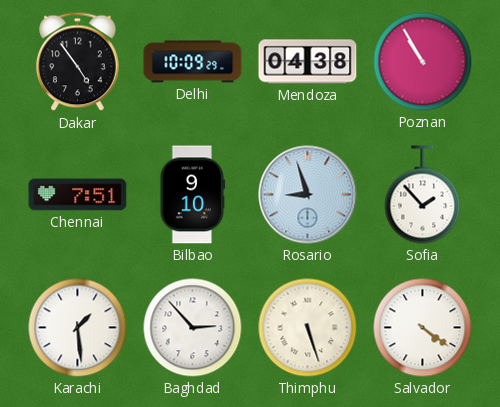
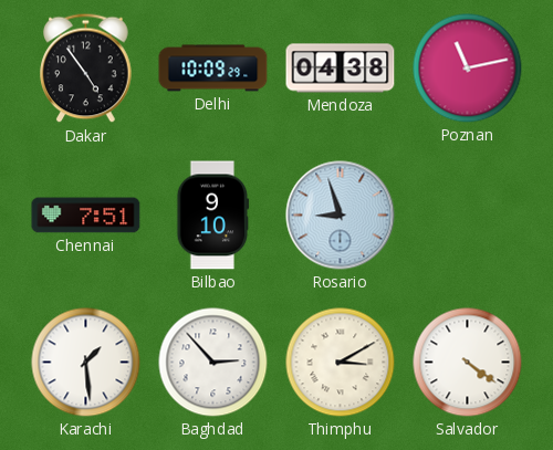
Poznan: 10:55 -> 11:13
Sofia: 1:53 -> none
Thimphu: 5:27 -> 3:10
